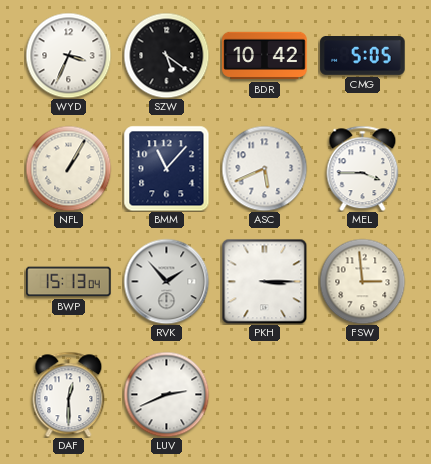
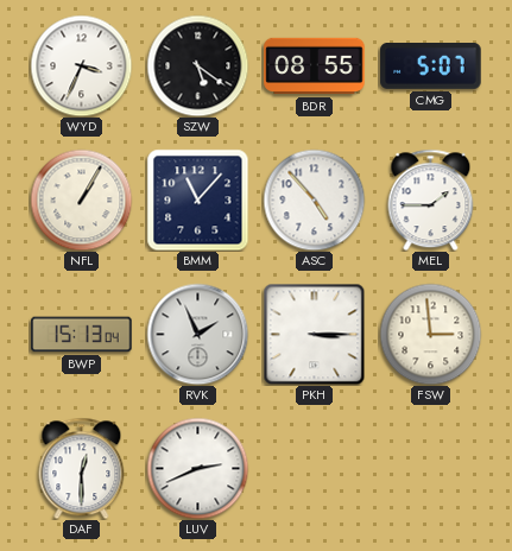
BDR: 10:42 -> 08:55
CMG: 5:05 -> 5:07
ASC: 5:41 -> 4:53
MEL: 3:45 -> 1:45
RVK: 1:53 -> 1:56
